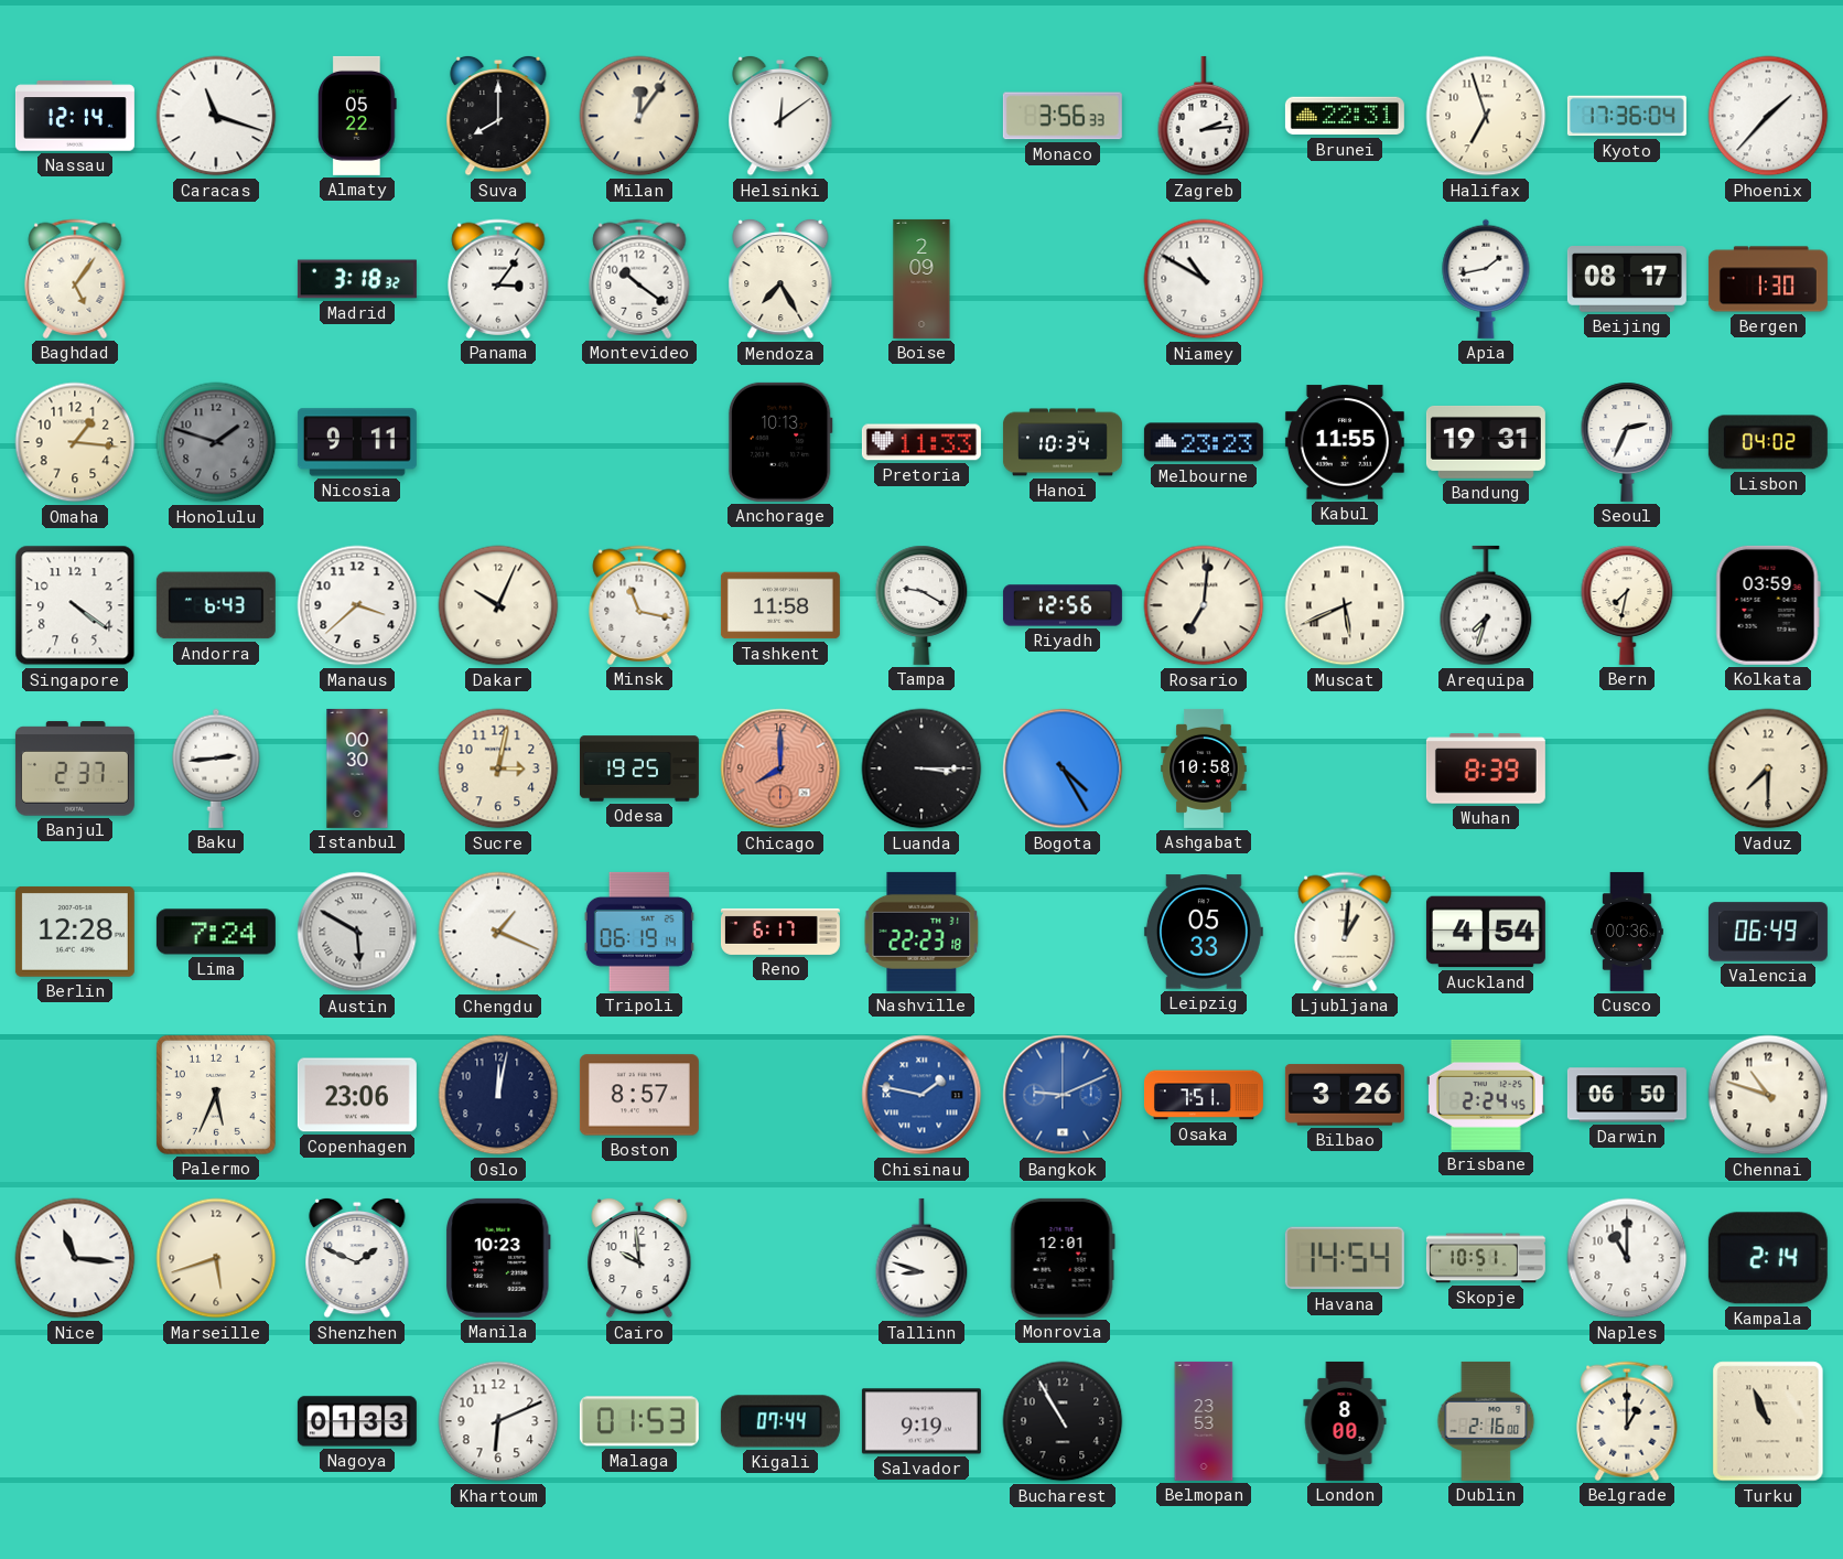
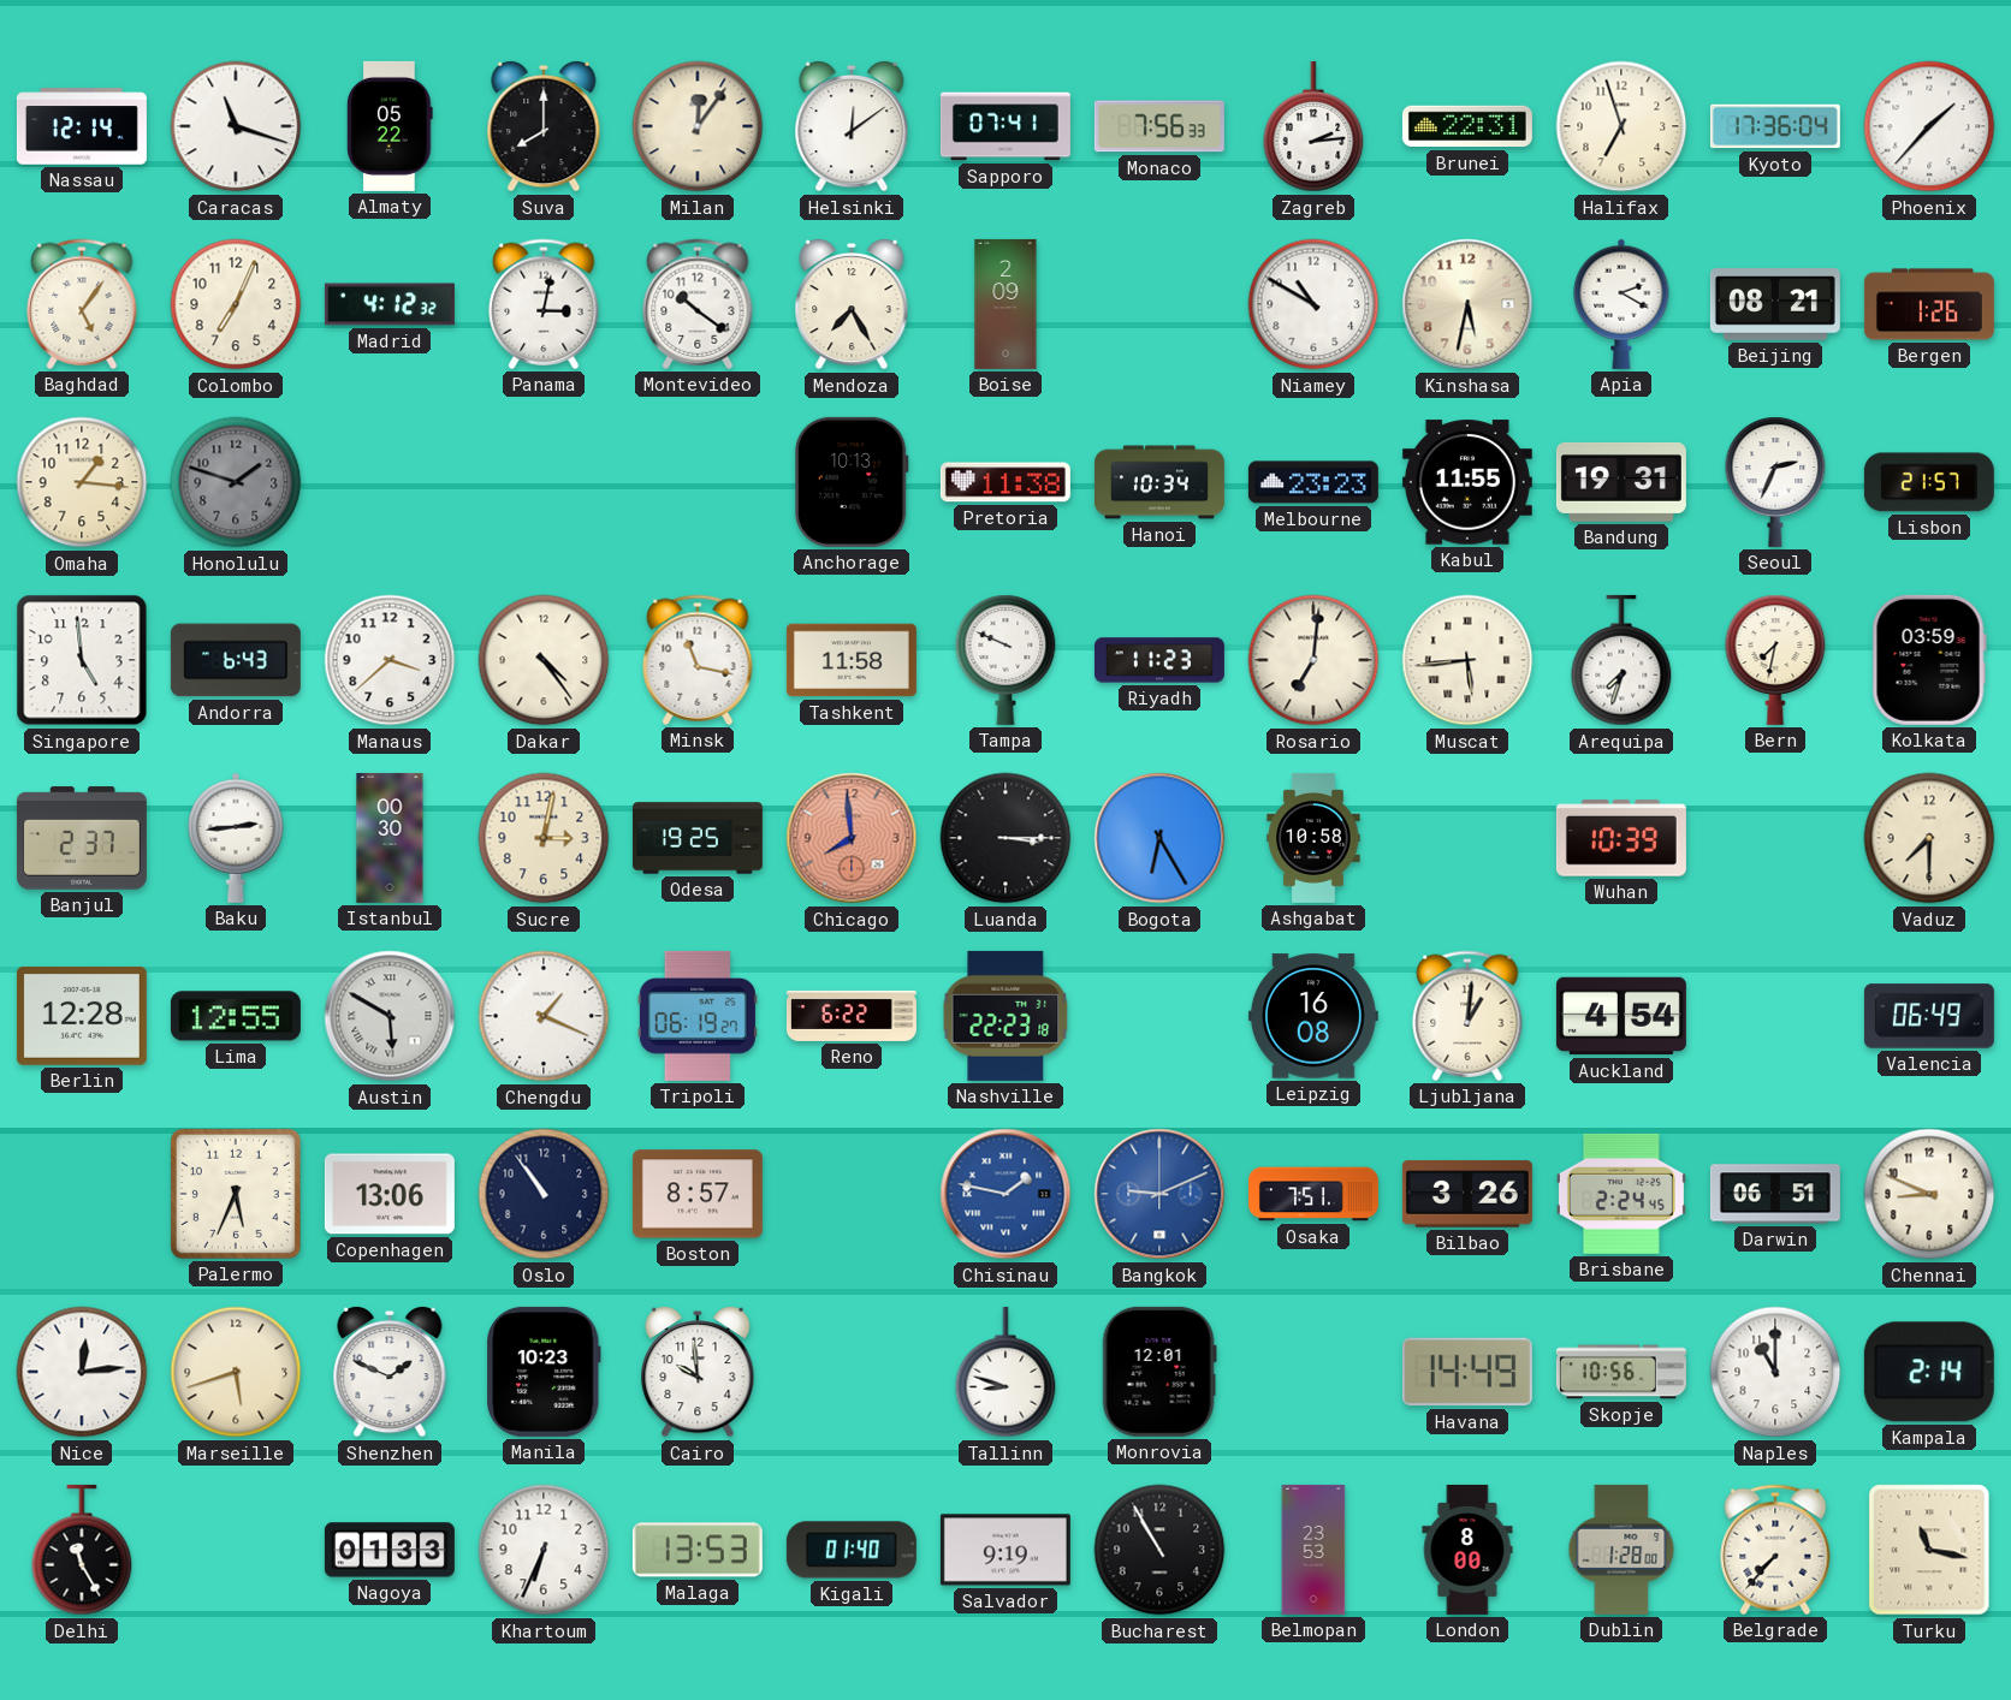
Sapporo: none -> 07:41
Monaco: 3:56 -> 7:56
Colombo: none -> 7:04
Madrid: 3:18 -> 4:12
Panama: 3:06 -> 3:02
Kinshasa: none -> 5:32
Apia: 1:43 -> 2:20
Beijing: 08:17 -> 08:21
Bergen: 1:30 -> 1:26
Nicosia: 9:11 -> none
Pretoria: 11:33 -> 11:38
Lisbon: 04:02 -> 21:57
Singapore: 4:21 -> 4:59
Dakar: 10:04 -> 4:24
Tampa: 9:20 -> 9:49
Riyadh: 12:56 -> 11:23
Muscat: 5:41 -> 5:44
Chicago: 8:00 -> 7:59
Bogota: 4:25 -> 6:25
Wuhan: 8:39 -> 10:39
Lima: 7:24 -> 12:55
Tripoli: 06:19:14 -> 06:19:27
Reno: 6:17 -> 6:22
Leipzig: 05:33 -> 16:08
Cusco: 00:36 -> none
Copenhagen: 23:06 -> 13:06
Oslo: 12:02 -> 10:54
Darwin: 06:50 -> 06:51
Chennai: 10:48 -> 8:49
Nice: 11:16 -> 12:14
Havana: 14:54 -> 14:49
Skopje: 10:51 -> 10:56
Delhi: none -> 11:25
Khartoum: 6:11 -> 6:34
Malaga: 01:53 -> 13:53
Kigali: 07:44 -> 01:40
Dublin: 2:16 -> 1:28
Belgrade: 1:00 -> 7:37
Turku: 10:56 -> 11:17
